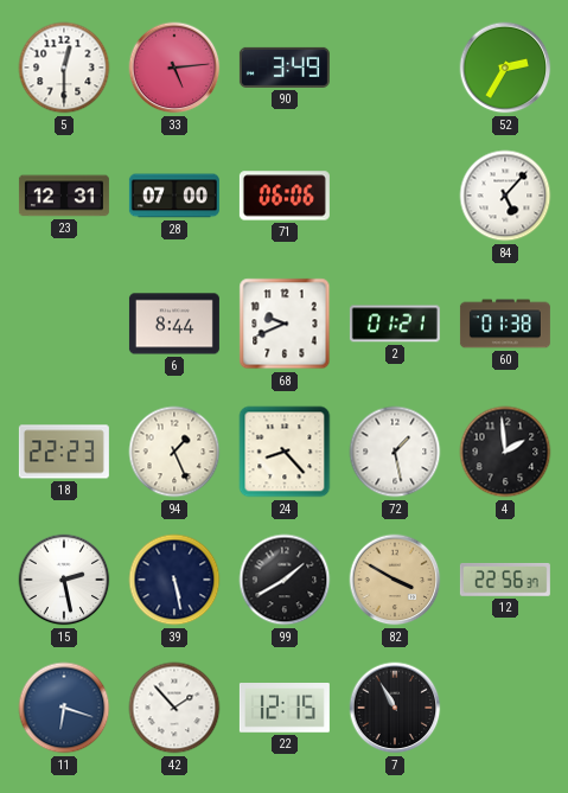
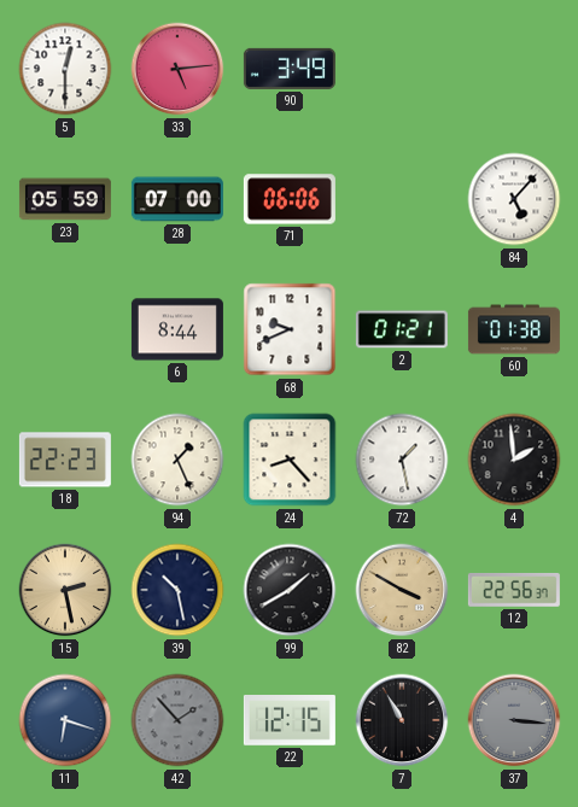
52: 2:35 -> none
23: 12:31 -> 05:59
15 dial: white -> champagne
39: 5:28 -> 10:28
42 dial: white -> grey
37: none -> 3:16
